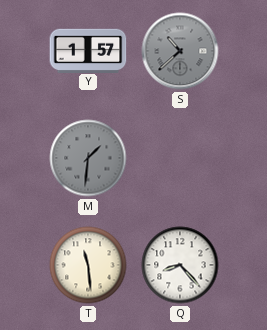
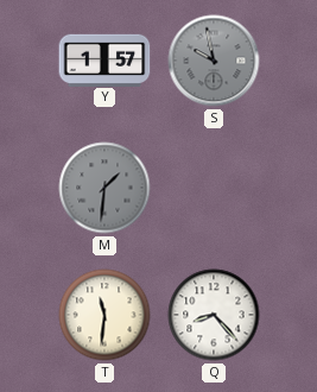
S: 10:38 -> 9:58
T: 11:29 -> 11:31
